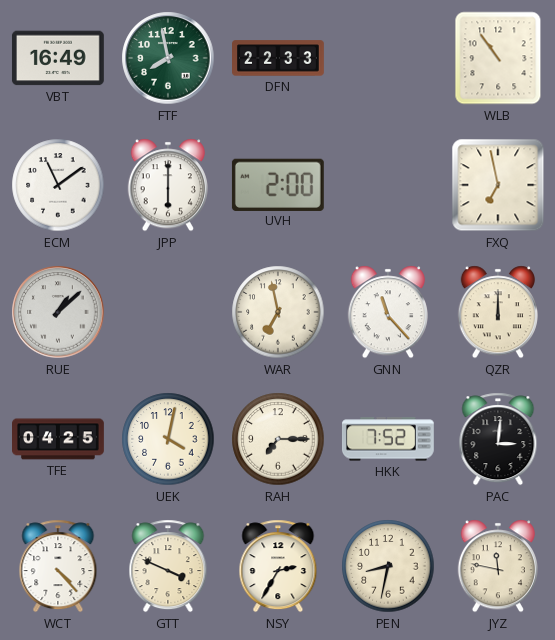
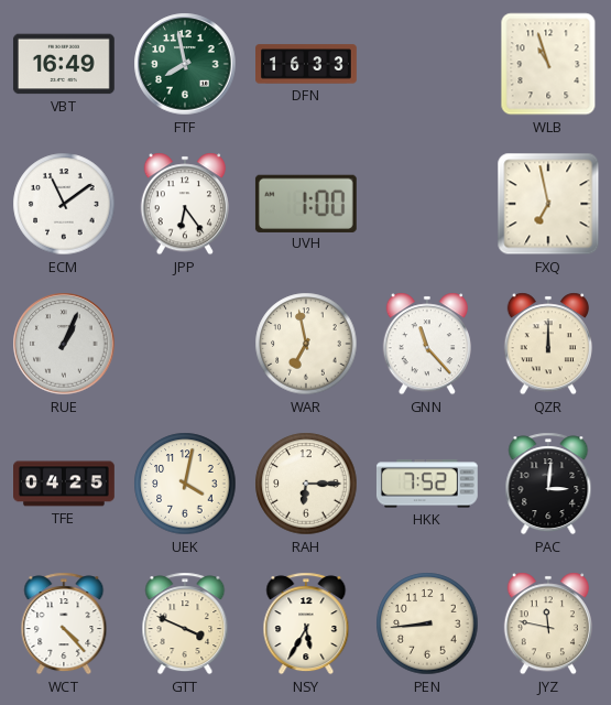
DFN: 22:33 -> 16:33
WLB: 10:54 -> 10:57
JPP: 6:00 -> 6:24
UVH: 2:00 -> 1:00
RUE: 1:08 -> 1:04
RAH: 7:15 -> 6:15
NSY: 2:35 -> 5:35
PEN: 8:32 -> 8:44
